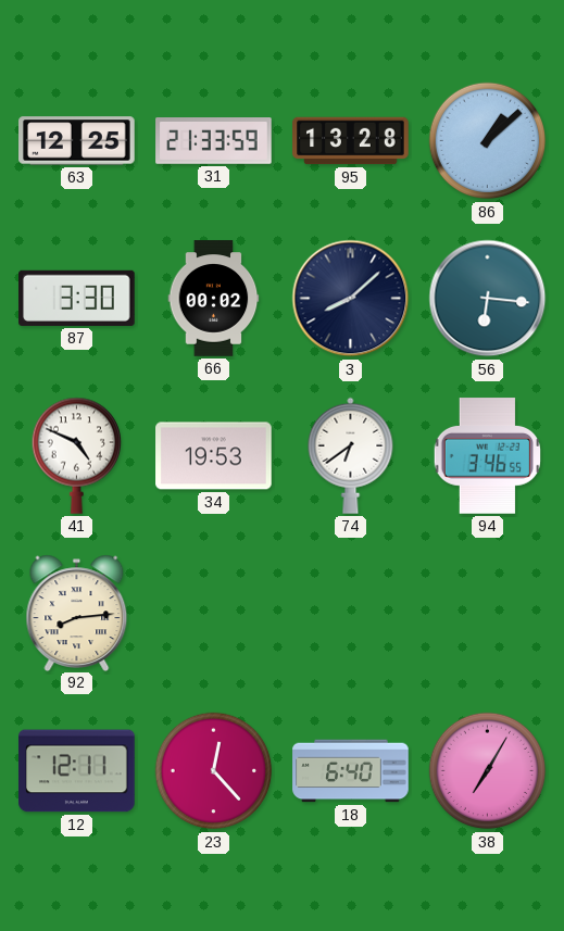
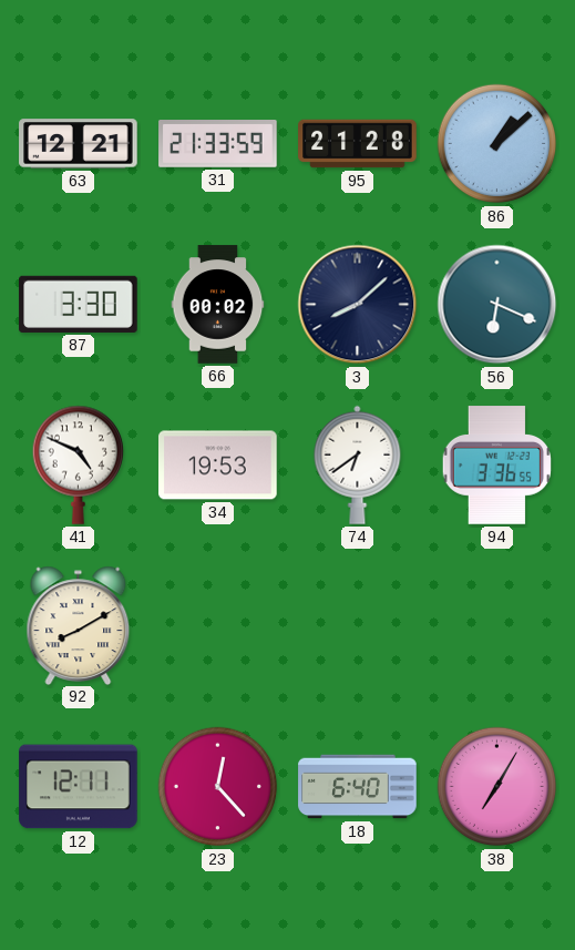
63: 12:25 -> 12:21
95: 13:28 -> 21:28
56: 6:16 -> 6:19
94: 3:46 -> 3:36
92: 8:14 -> 8:10
